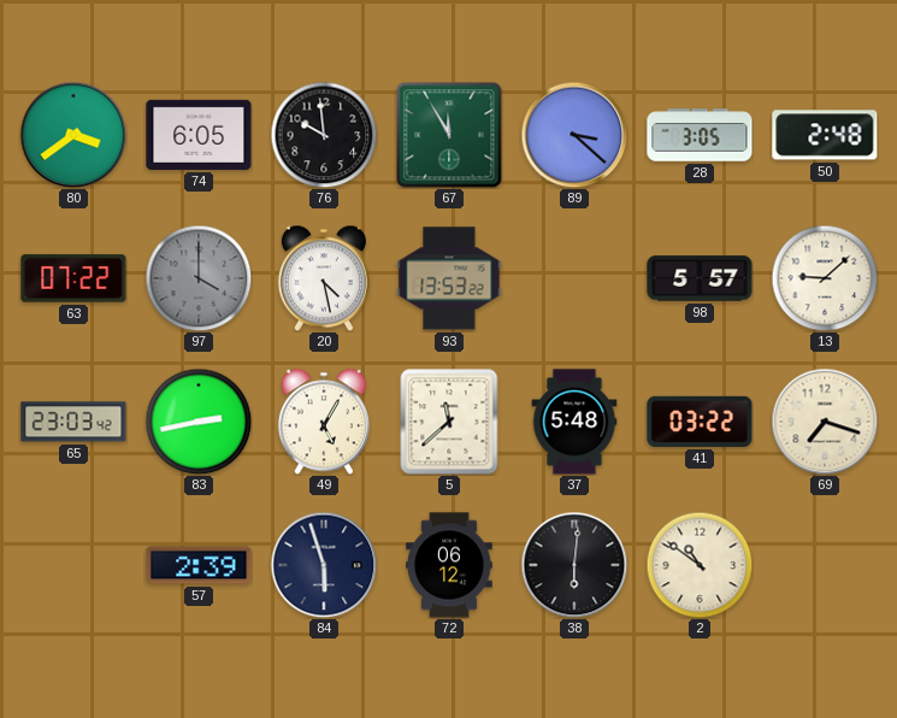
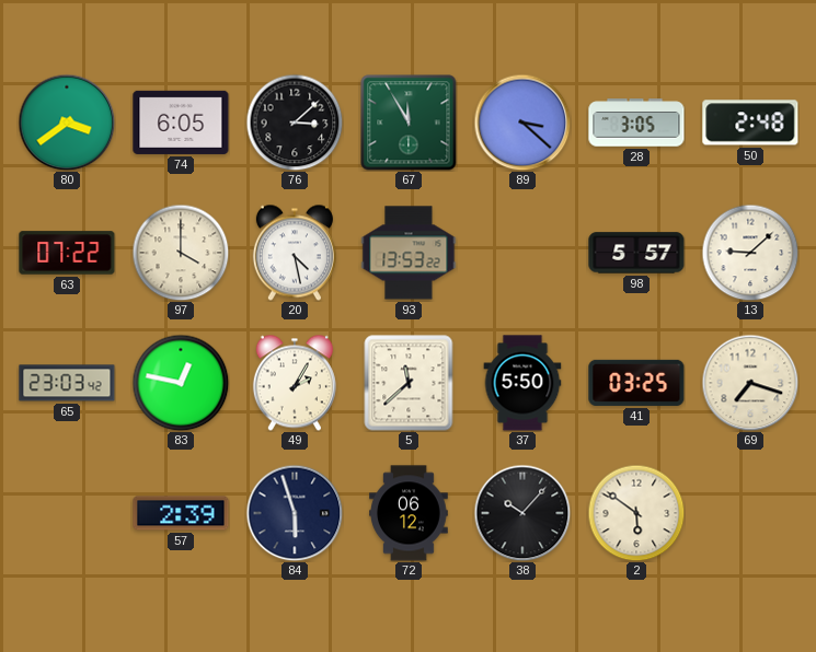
76: 9:59 -> 3:08
97 dial: grey -> cream
83: 2:43 -> 12:47
49: 5:05 -> 2:05
37: 5:48 -> 5:50
41: 03:22 -> 03:25
38: 6:01 -> 10:07
2: 10:51 -> 5:51
